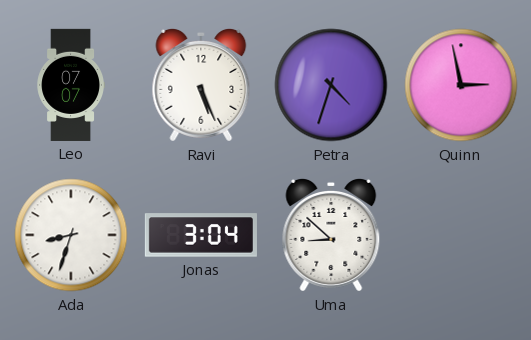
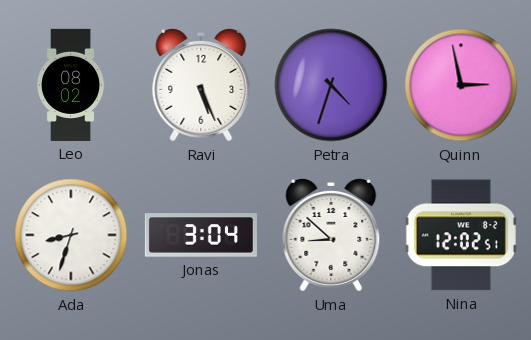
Leo: 07:07 -> 08:02
Nina: none -> 12:02
